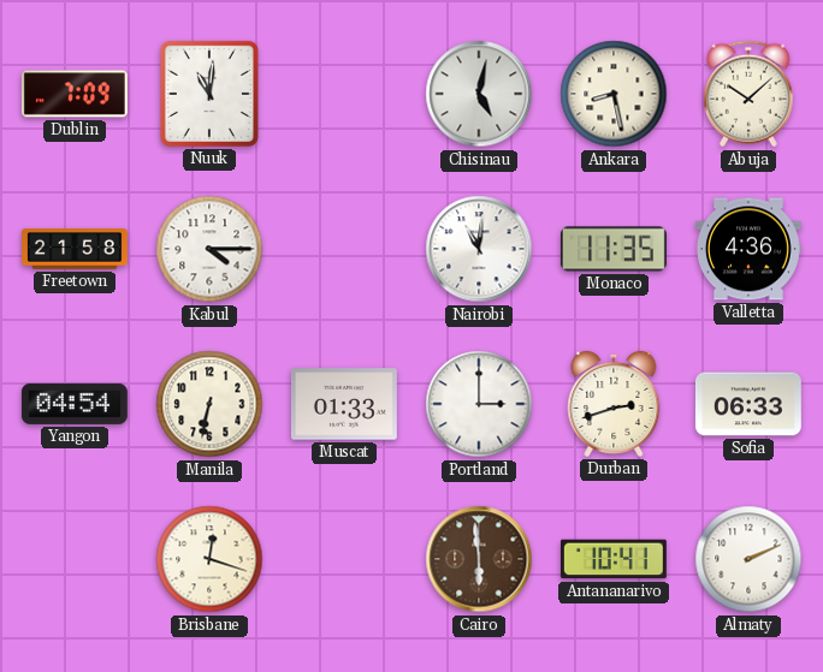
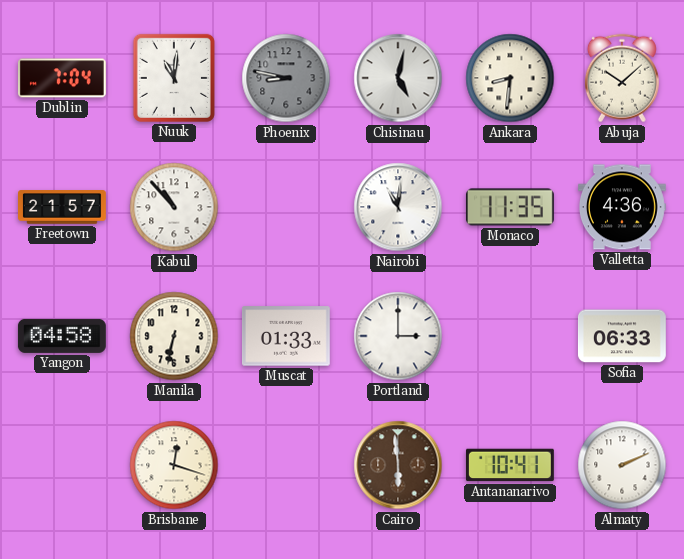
Dublin: 7:09 -> 7:04
Phoenix: none -> 8:47
Ankara: 8:28 -> 8:31
Freetown: 21:58 -> 21:57
Kabul: 4:15 -> 10:53
Yangon: 04:54 -> 04:58
Durban: 2:42 -> none
